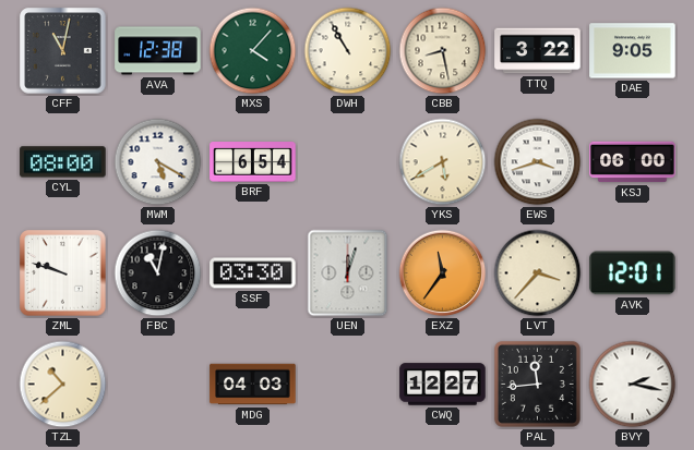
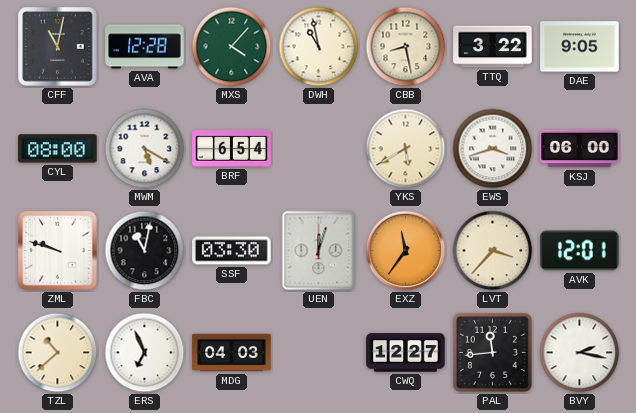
AVA: 12:38 -> 12:28
DWH: 10:55 -> 10:58
ERS: none -> 6:56
